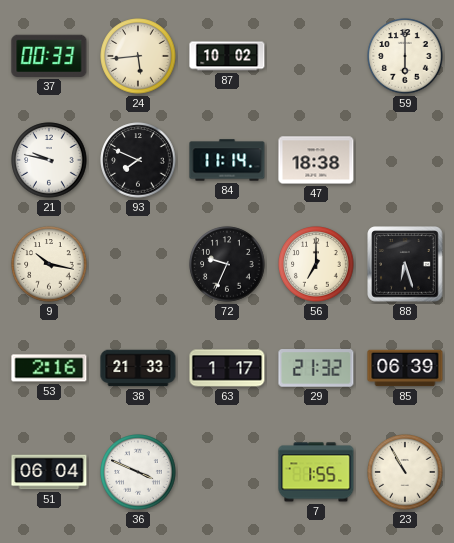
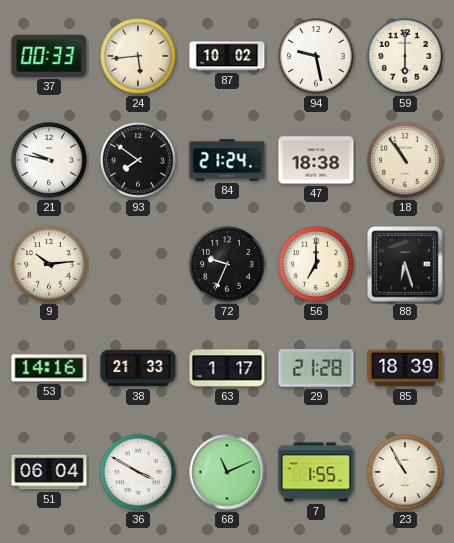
94: none -> 9:28
93: 7:49 -> 7:51
84: 11:14 -> 21:24
18: none -> 10:54
9: 10:17 -> 10:14
53: 2:16 -> 14:16
29: 21:32 -> 21:28
85: 06:39 -> 18:39
36: 3:49 -> 3:50
68: none -> 11:11
